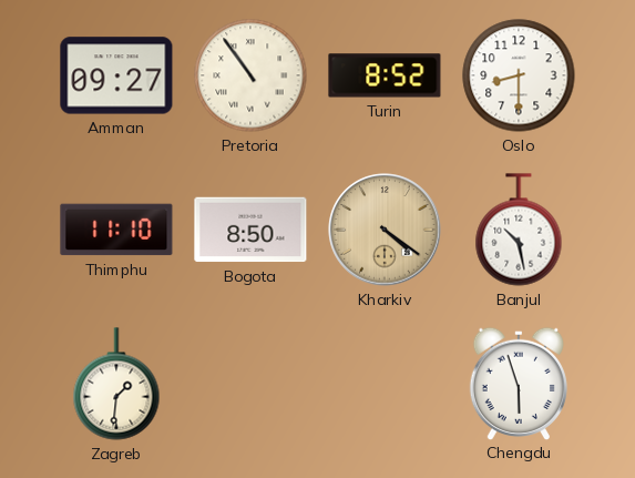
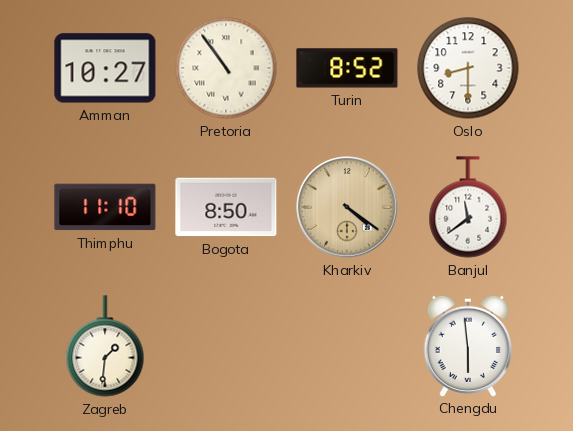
Amman: 09:27 -> 10:27
Banjul: 10:28 -> 11:39
Chengdu: 5:57 -> 5:59
